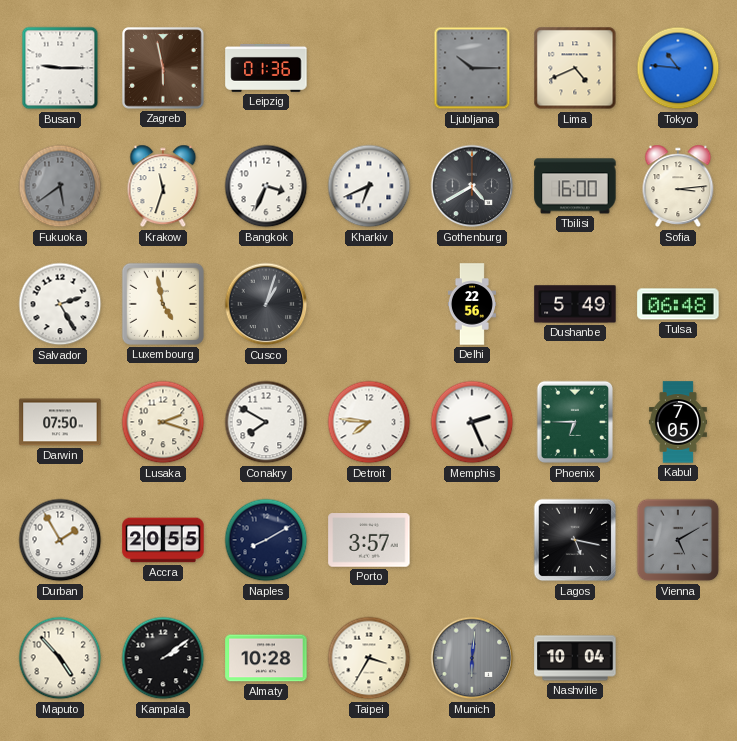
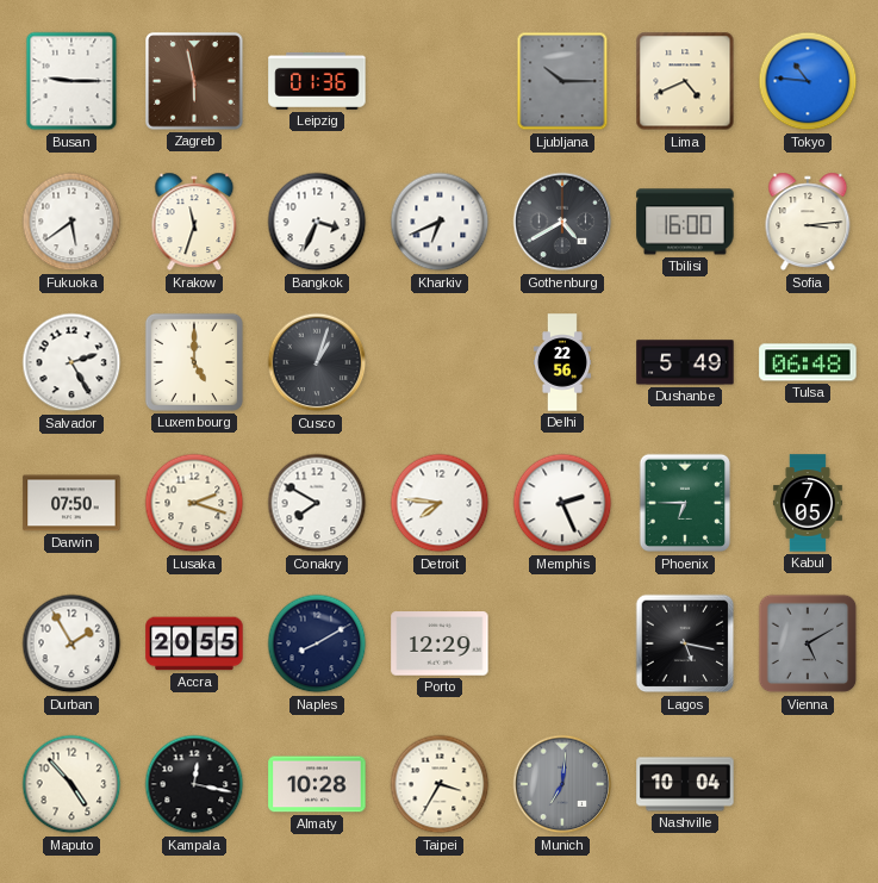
Fukuoka dial: grey -> white
Luxembourg: 4:58 -> 5:00
Porto: 3:57 -> 12:29
Kampala: 2:09 -> 12:17
Munich: 6:01 -> 7:01
